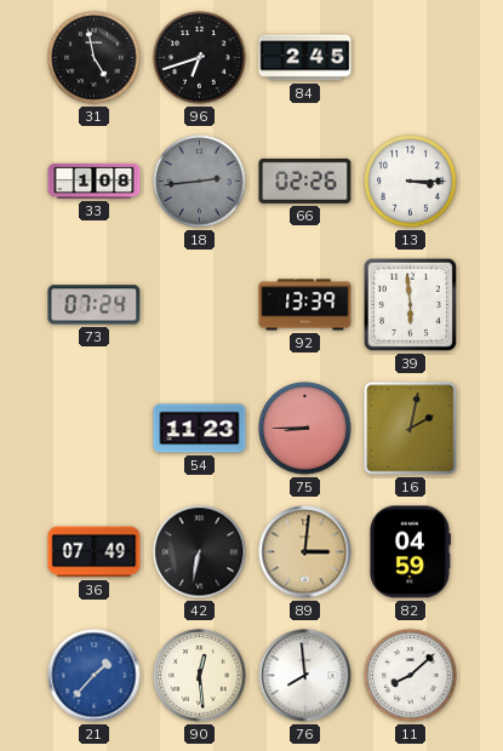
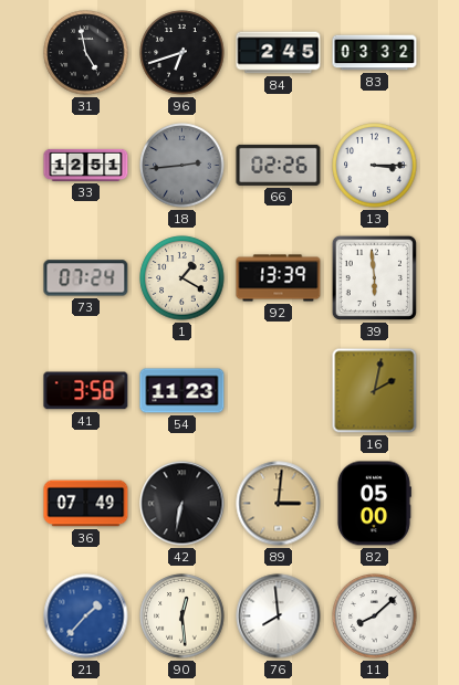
83: none -> 03:32
33: 1:08 -> 12:51
1: none -> 1:20
41: none -> 3:58
75: 8:45 -> none
82: 04:59 -> 05:00
